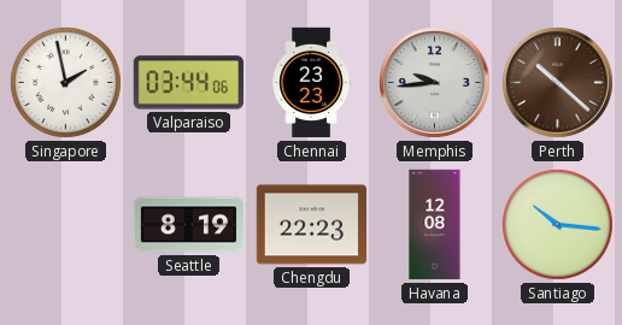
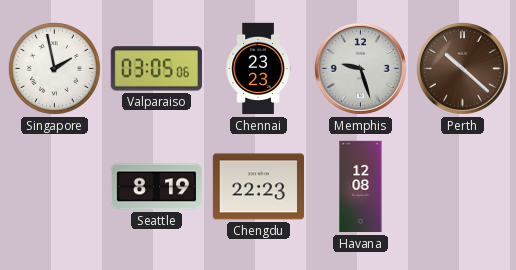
Valparaiso: 03:44 -> 03:05
Memphis: 9:44 -> 9:27
Santiago: 10:16 -> none
